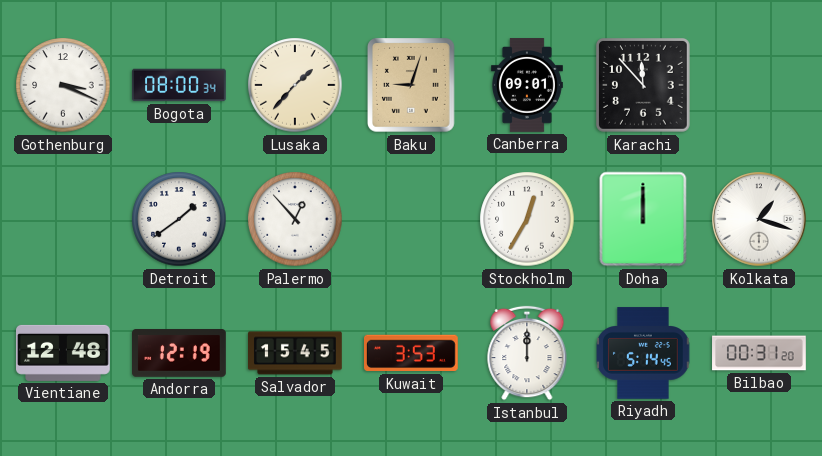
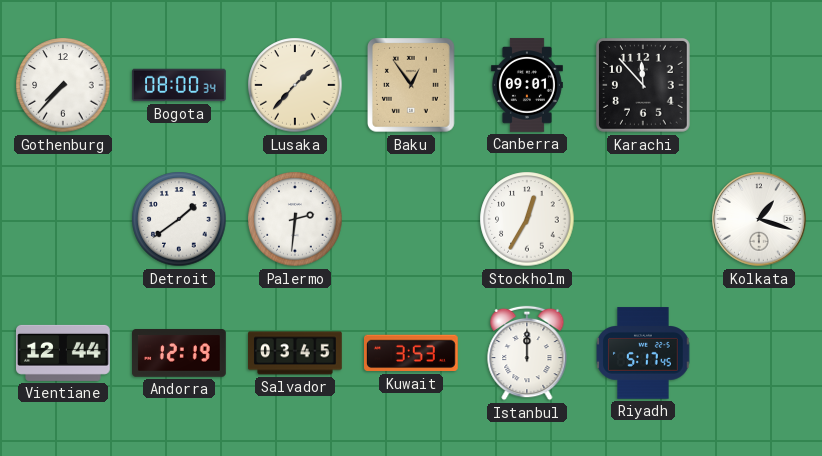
Gothenburg: 3:19 -> 7:37
Baku: 9:03 -> 12:54
Palermo: 12:53 -> 2:31
Doha: 12:00 -> none
Vientiane: 12:48 -> 12:44
Salvador: 15:45 -> 03:45
Riyadh: 5:14 -> 5:17
Bilbao: 00:31 -> none
